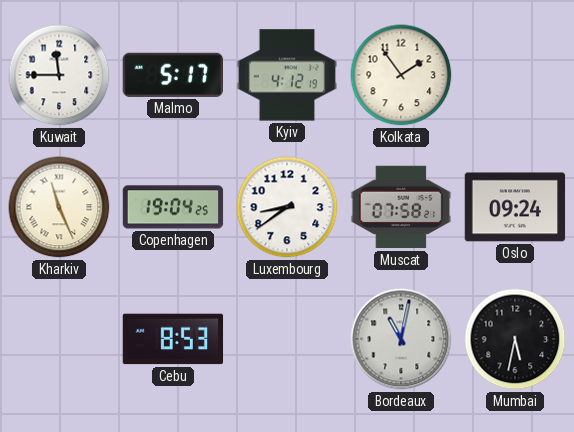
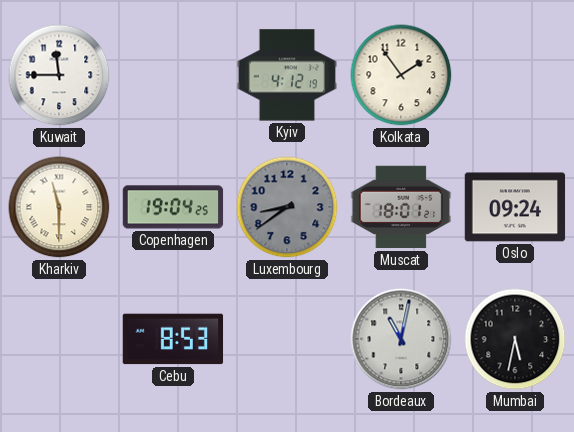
Malmo: 5:17 -> none
Kharkiv: 11:26 -> 11:30
Luxembourg dial: white -> grey
Muscat: 07:58 -> 18:01
